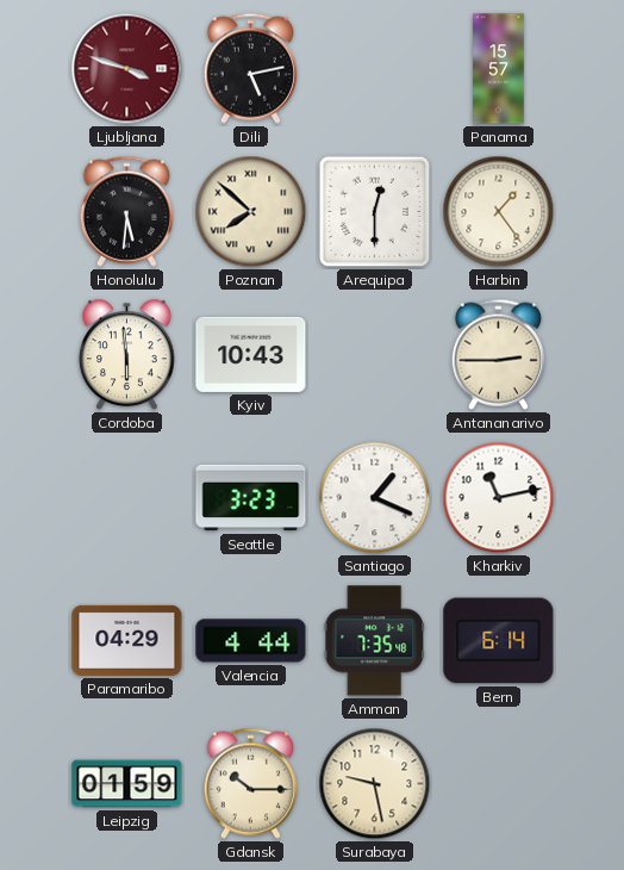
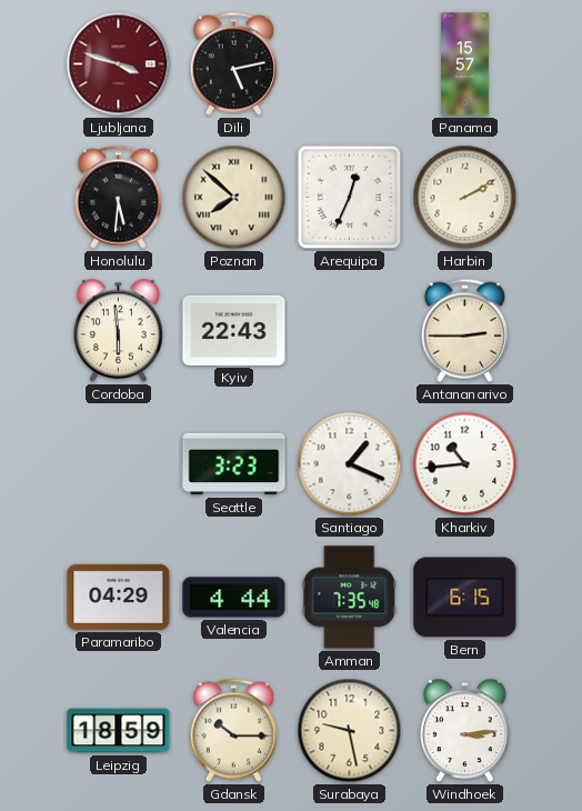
Arequipa: 12:30 -> 12:34
Harbin: 1:24 -> 2:10
Kyiv: 10:43 -> 22:43
Kharkiv: 11:13 -> 10:44
Bern: 6:14 -> 6:15
Leipzig: 01:59 -> 18:59
Windhoek: none -> 3:14
